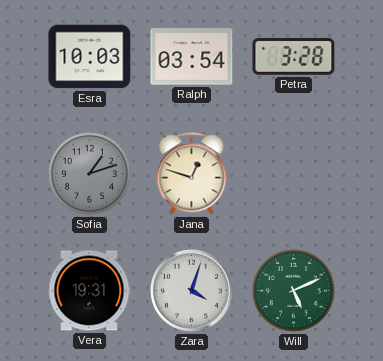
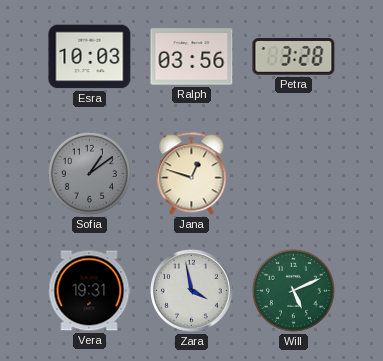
Ralph: 03:54 -> 03:56
Sofia: 1:12 -> 1:09
Zara: 4:03 -> 3:58
